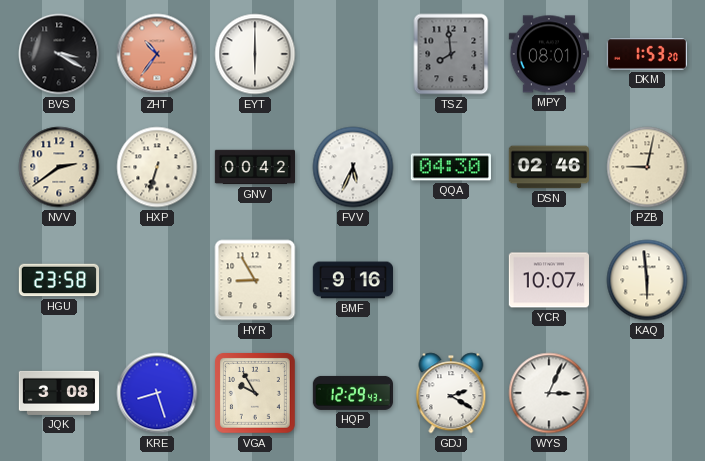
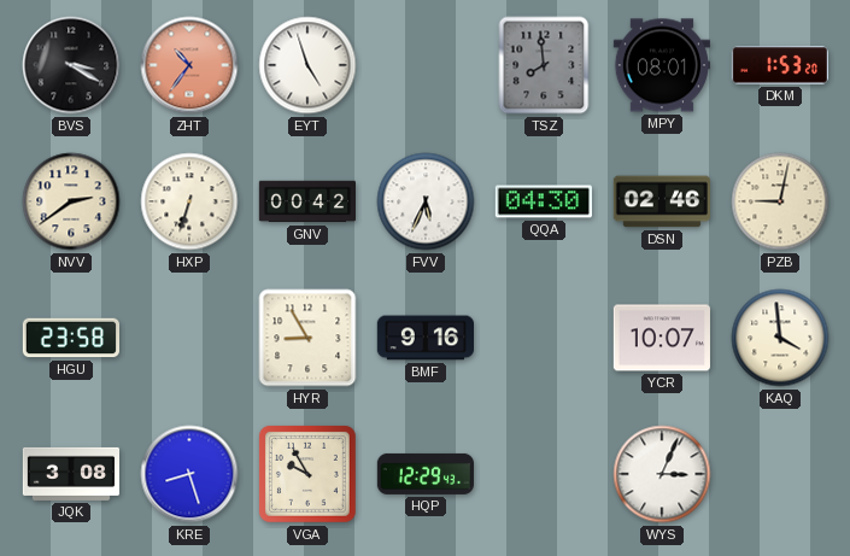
EYT: 6:00 -> 4:57
KAQ: 5:59 -> 3:59
GDJ: 2:20 -> none
